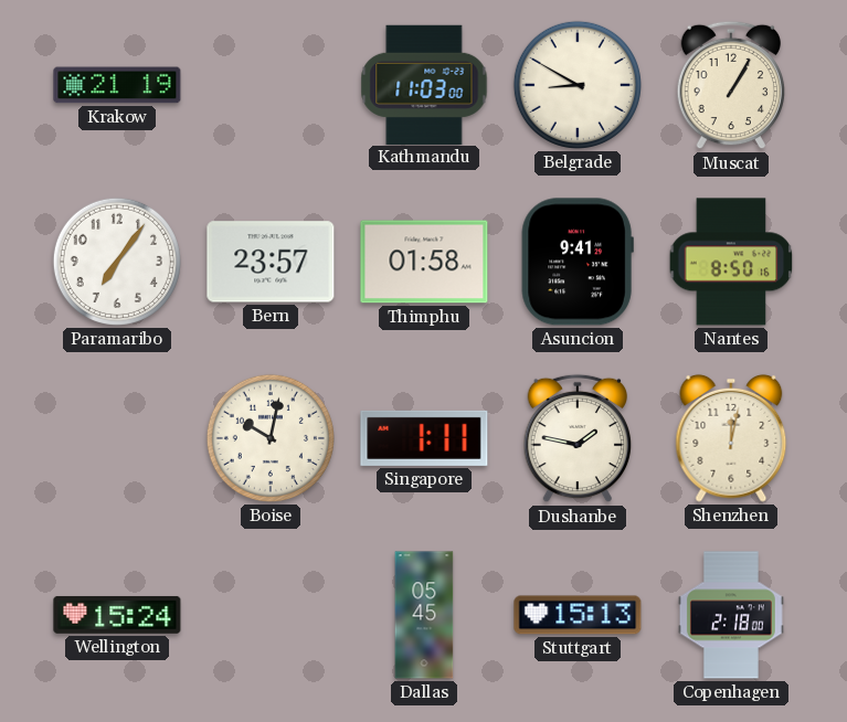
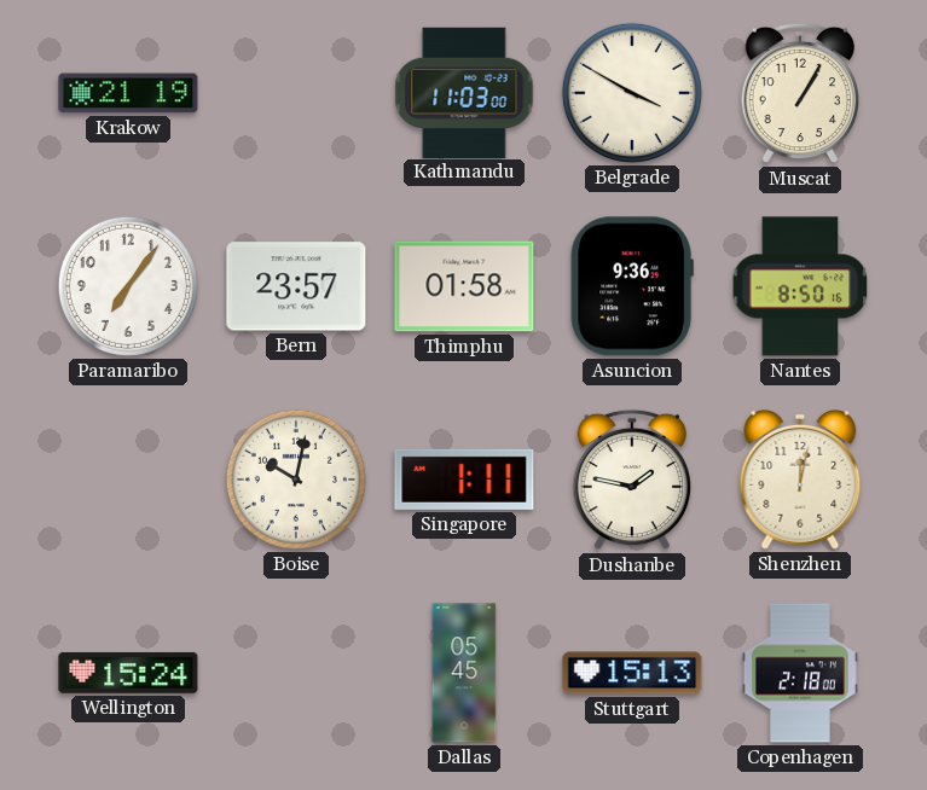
Belgrade: 8:50 -> 3:50
Asuncion: 9:41 -> 9:36
